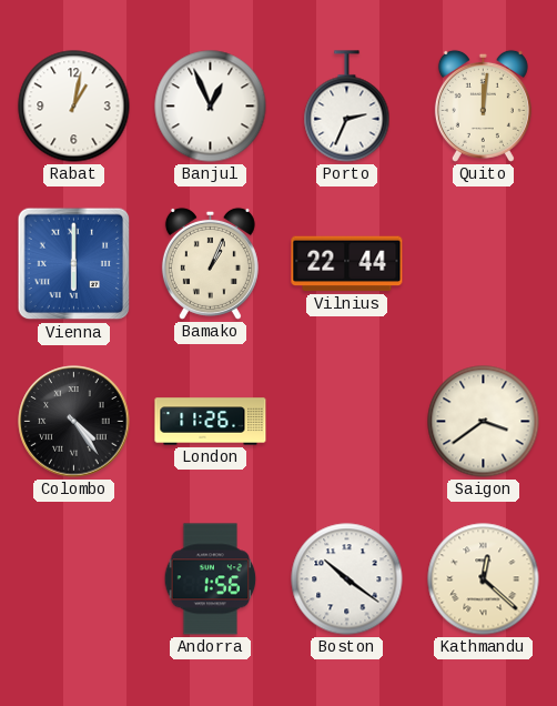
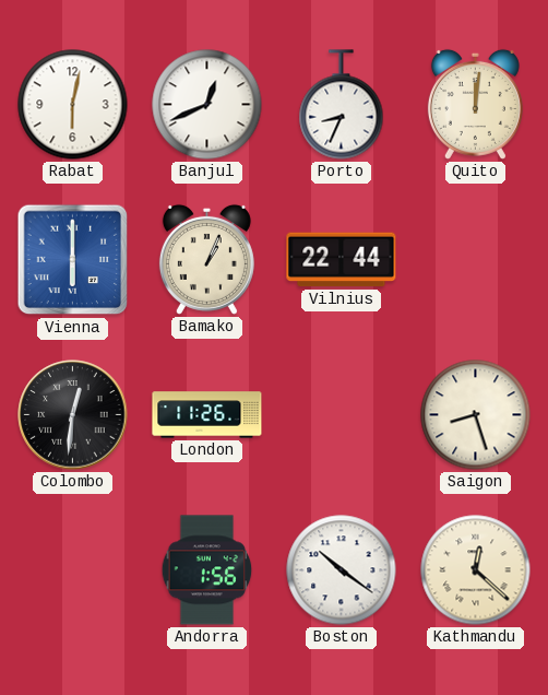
Rabat: 1:02 -> 6:02
Banjul: 12:56 -> 12:41
Porto: 2:34 -> 8:34
Colombo: 4:24 -> 12:31
Saigon: 3:39 -> 8:27
